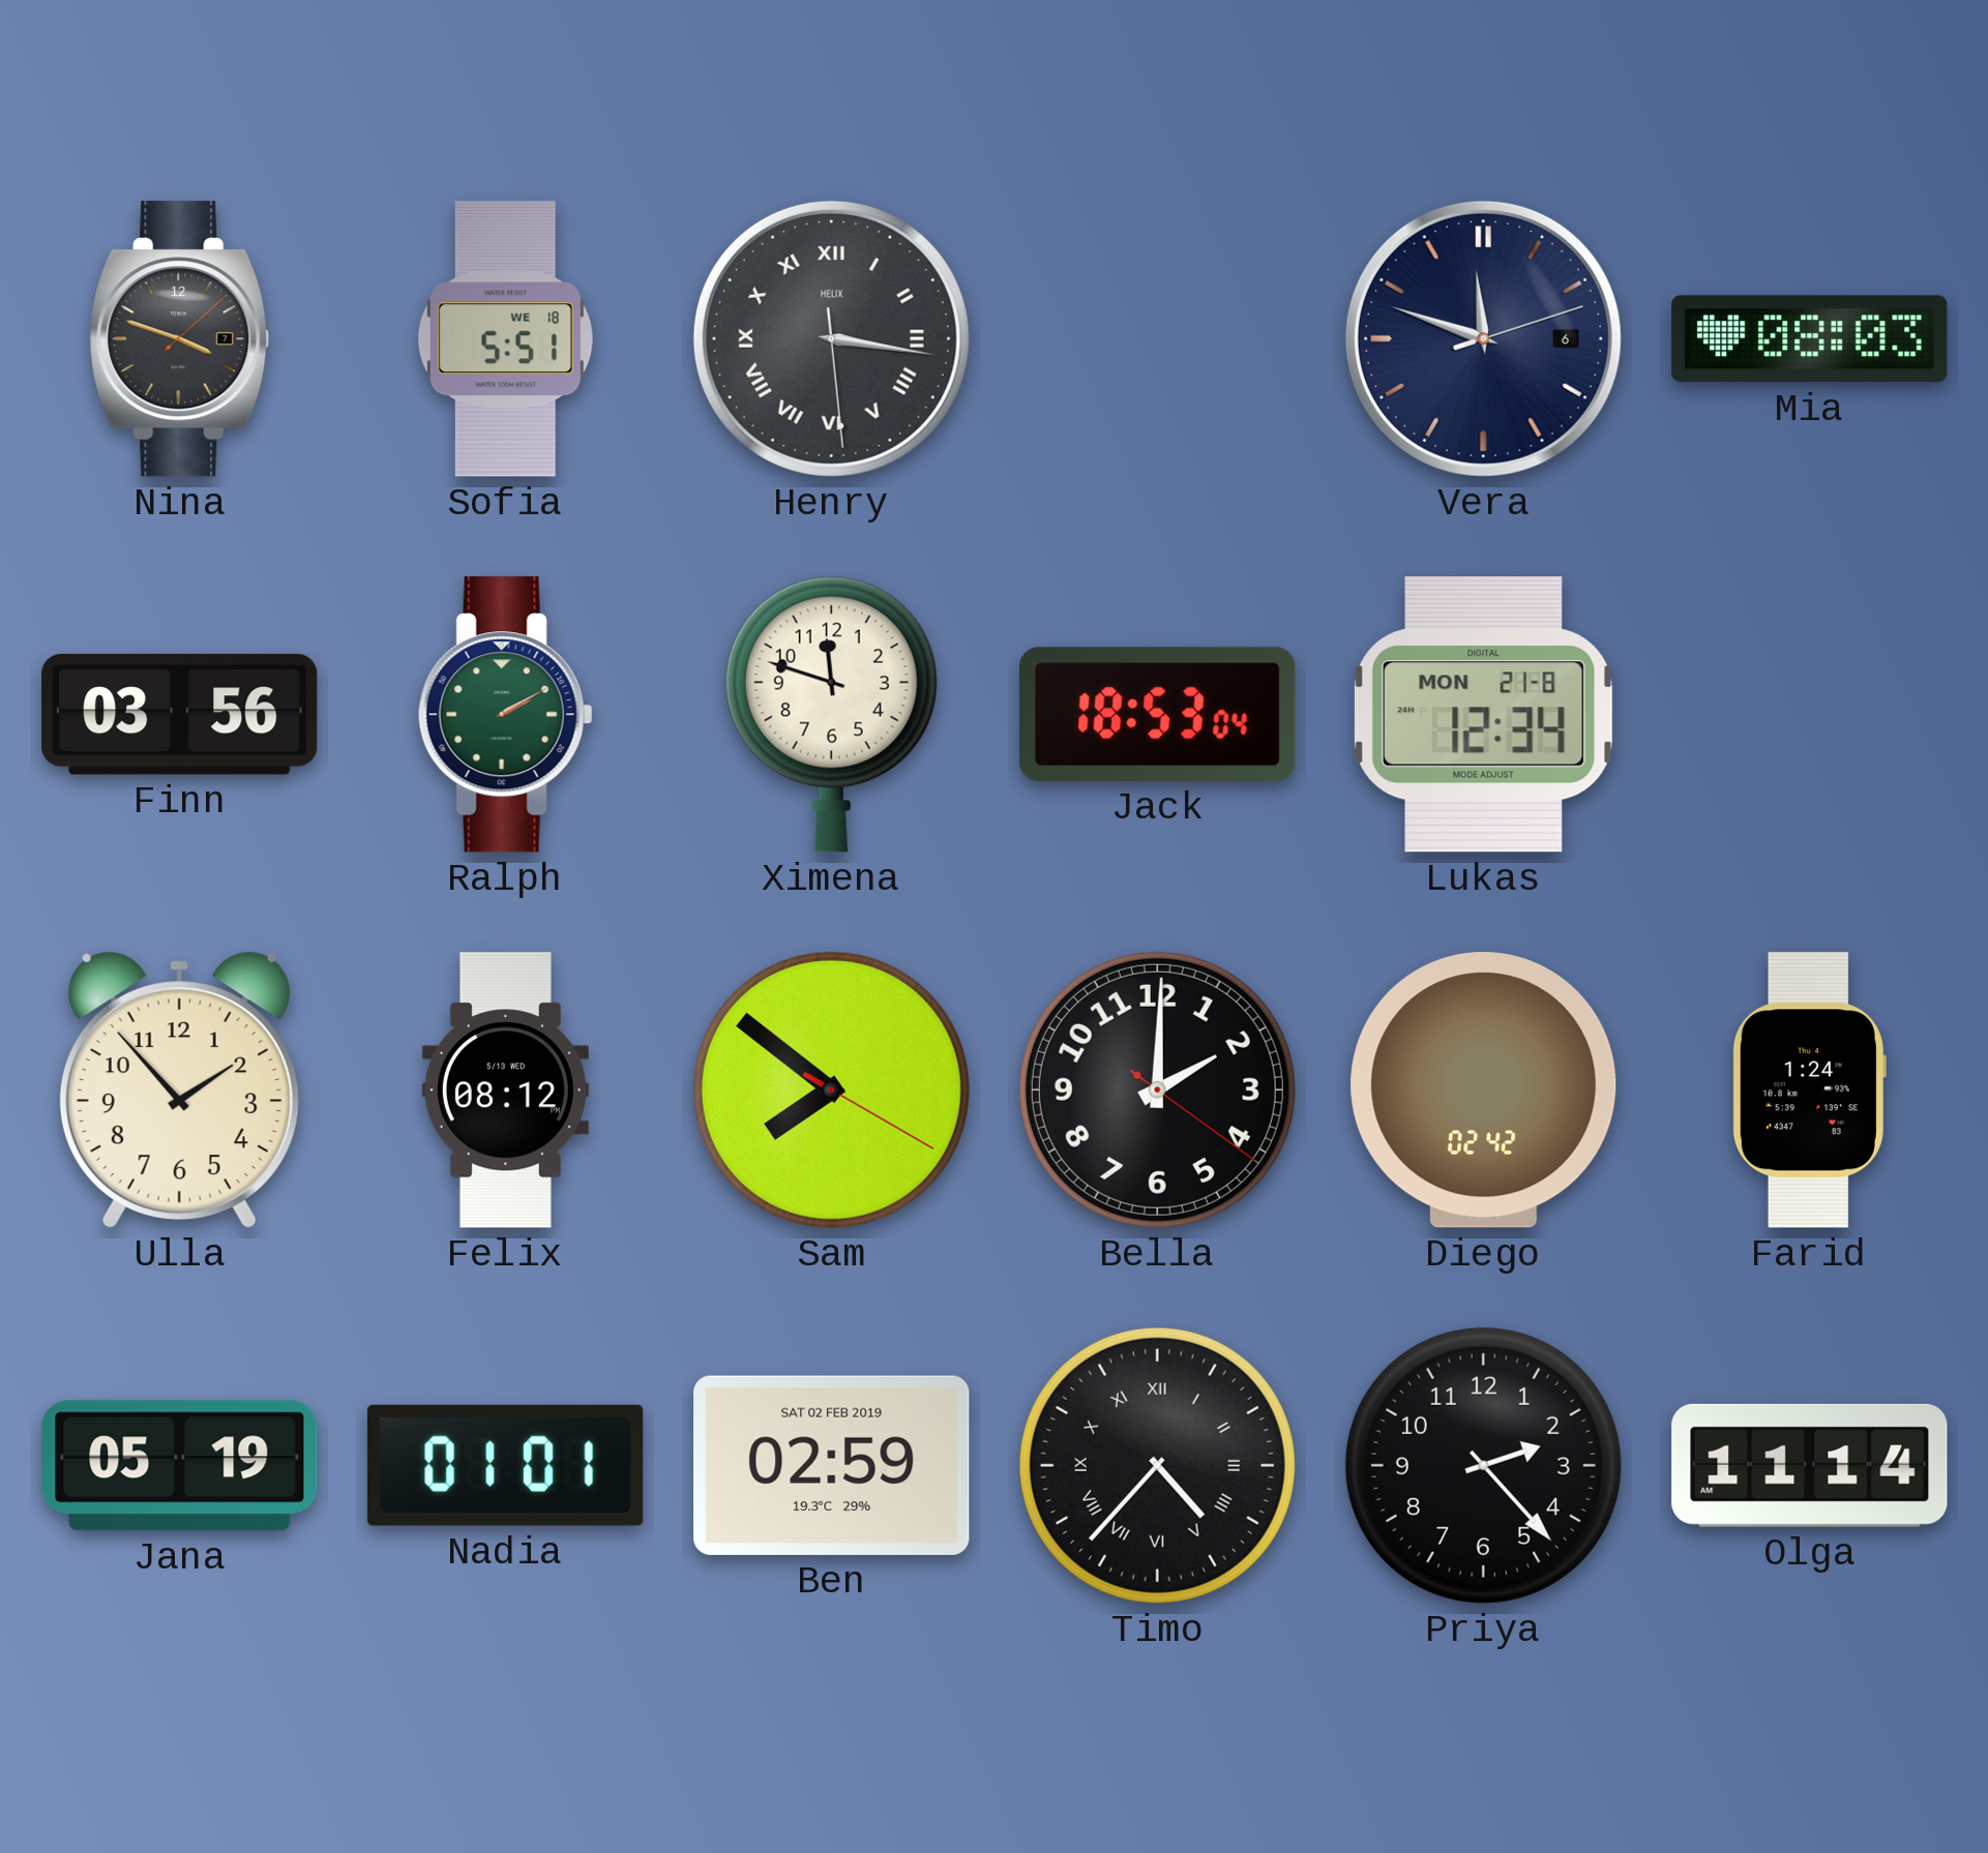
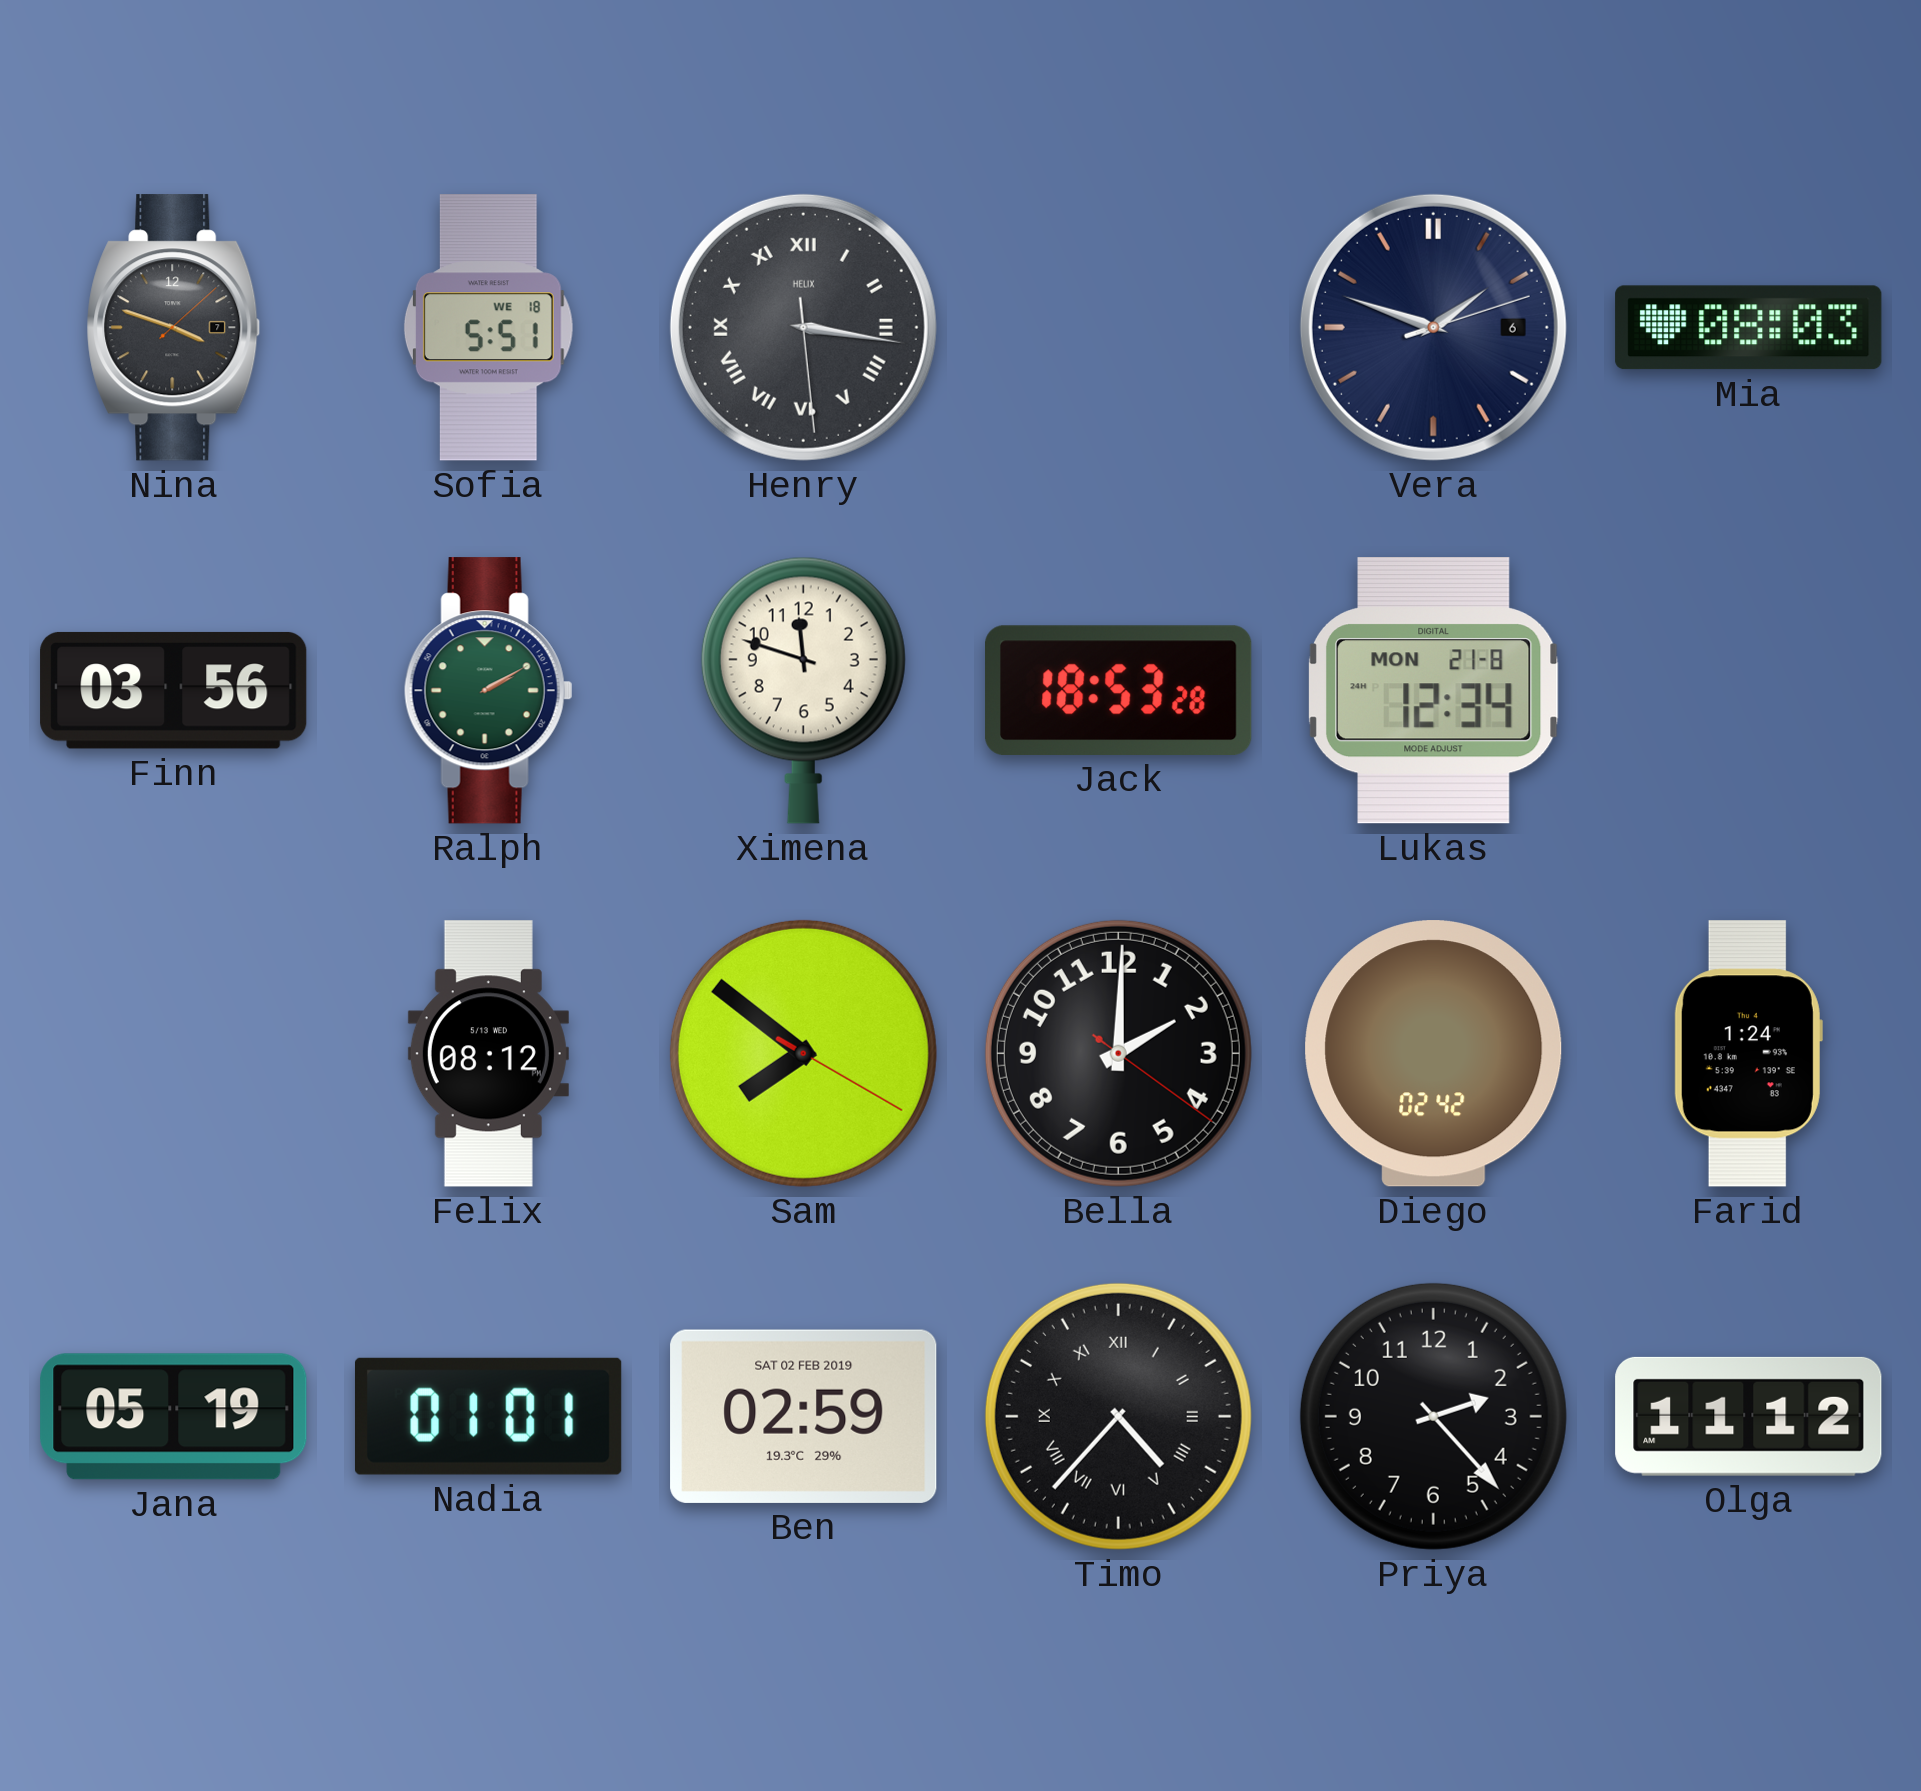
Vera: 11:48 -> 1:48
Jack: 18:53:04 -> 18:53:28
Ulla: 1:53 -> none
Olga: 11:14 -> 11:12
